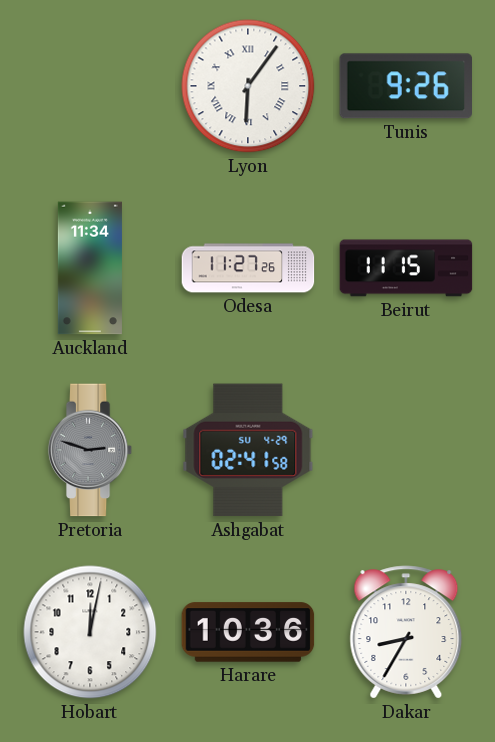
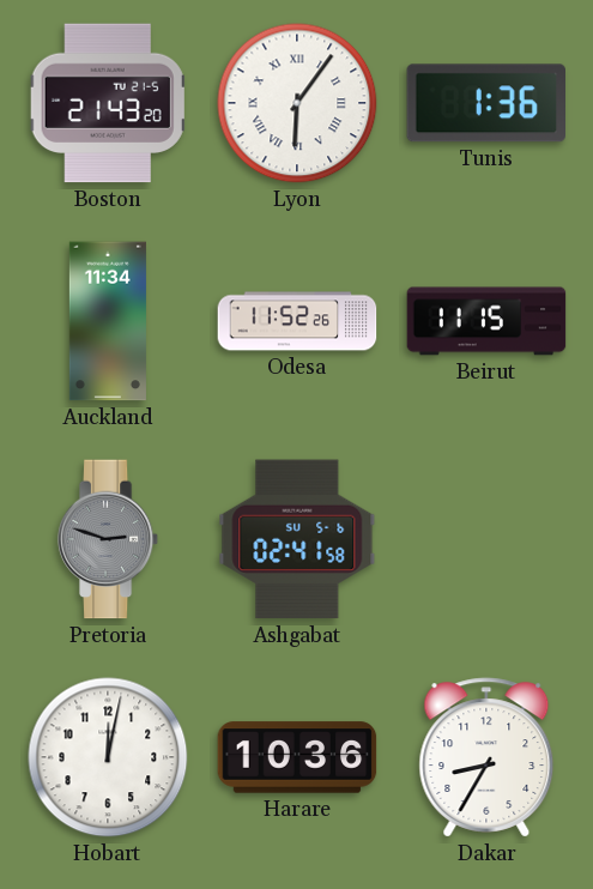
Boston: none -> 21:43
Tunis: 9:26 -> 1:36
Odesa: 11:27 -> 11:52
Ashgabat date: SU 4-29 -> SU 5-6
